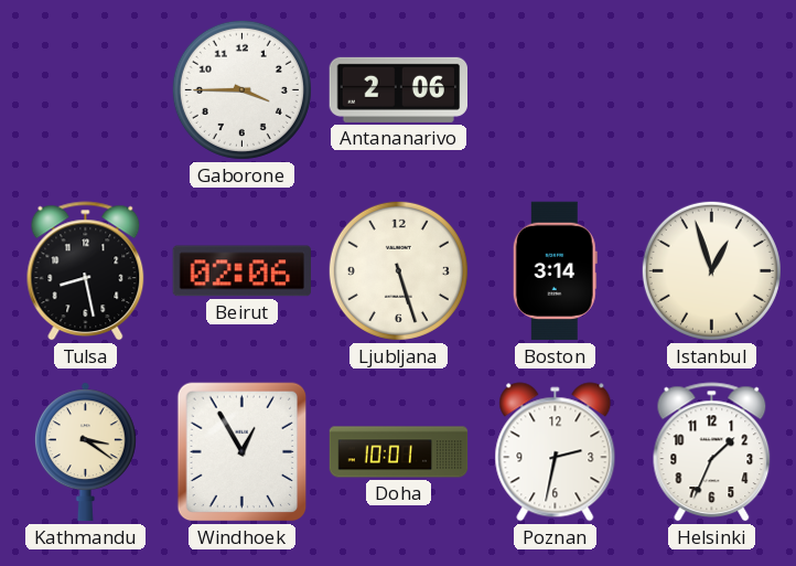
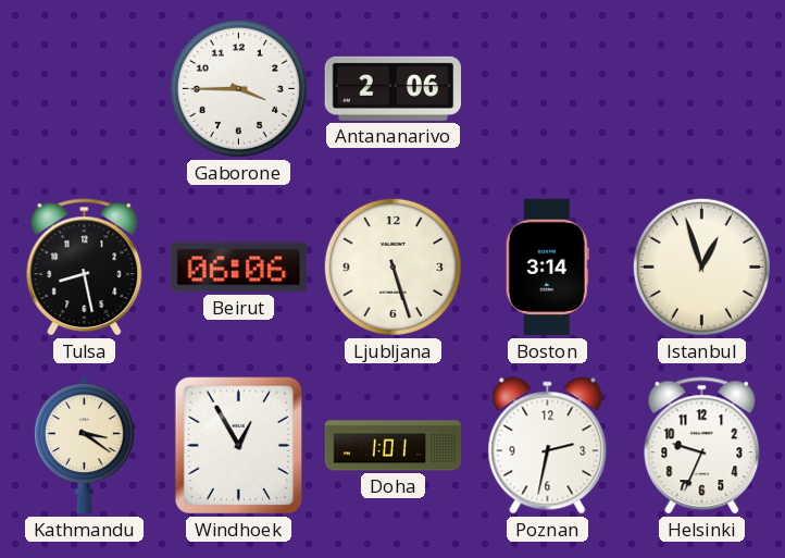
Beirut: 02:06 -> 06:06
Doha: 10:01 -> 1:01
Helsinki: 1:34 -> 9:34
